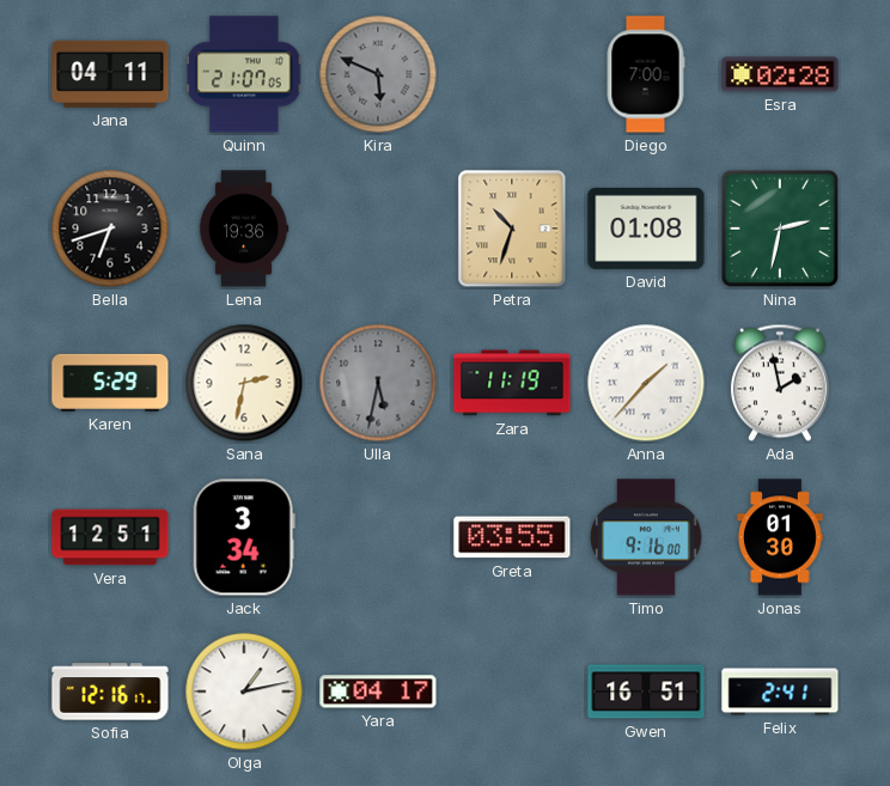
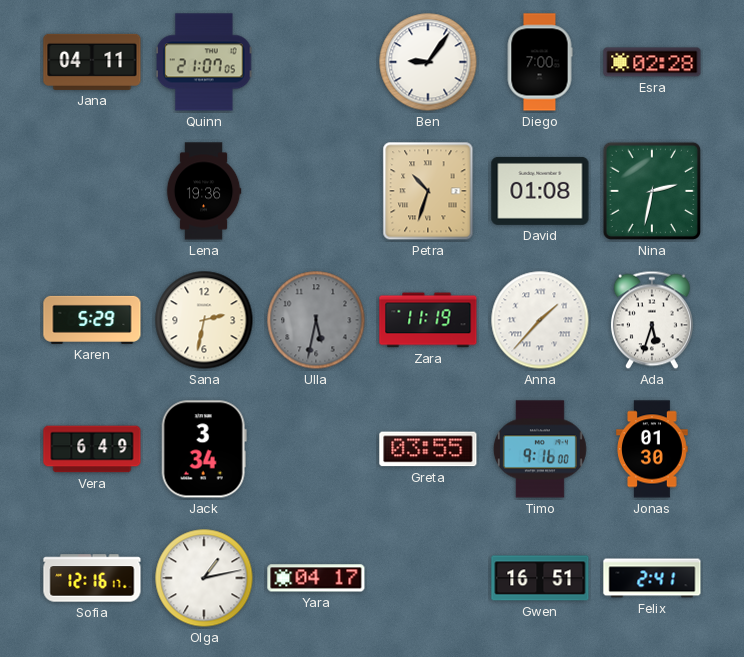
Kira: 5:49 -> none
Ben: none -> 9:06
Bella: 6:42 -> none
Ada: 1:58 -> 5:33
Vera: 12:51 -> 6:49
